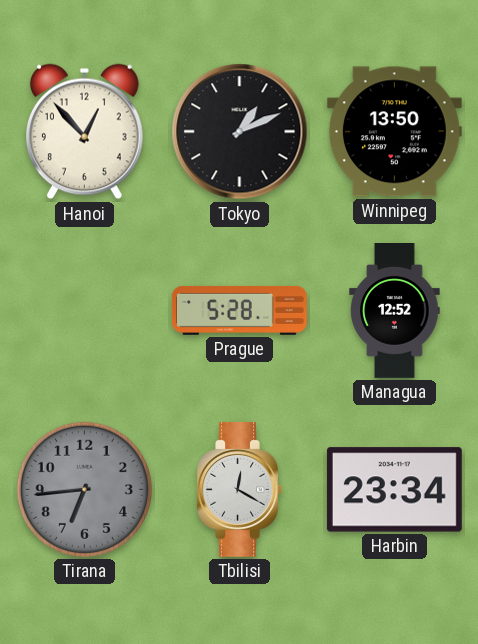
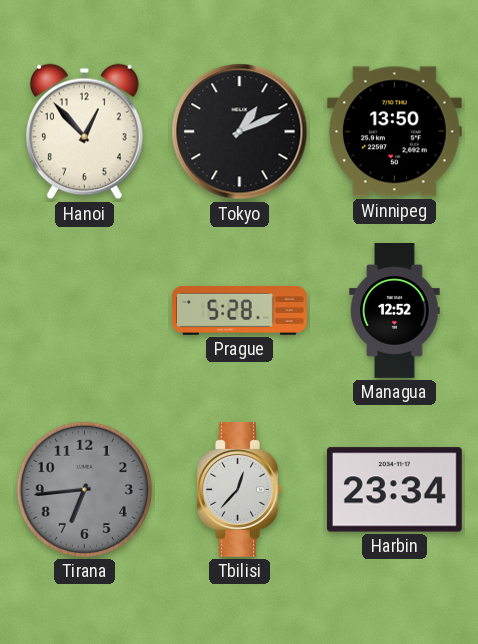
Tbilisi: 12:20 -> 12:37
